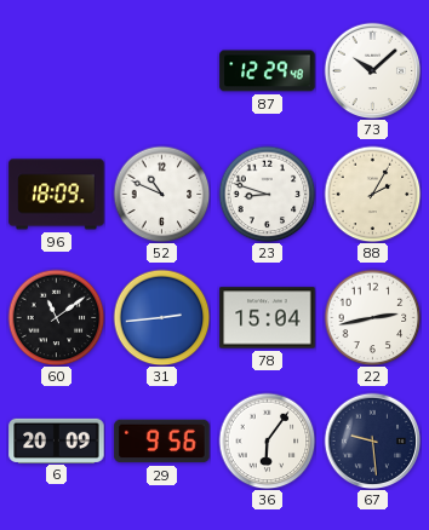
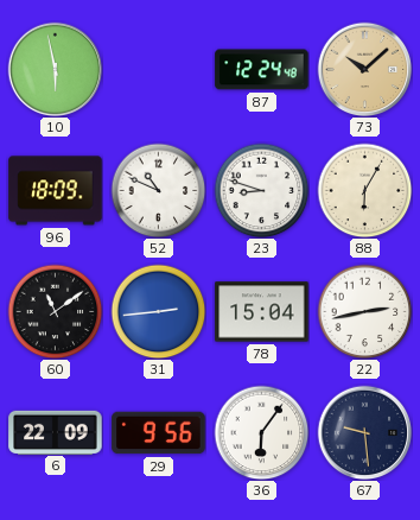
10: none -> 5:58
87: 12:29 -> 12:24
73 dial: white -> champagne
88: 2:05 -> 6:05
6: 20:09 -> 22:09
